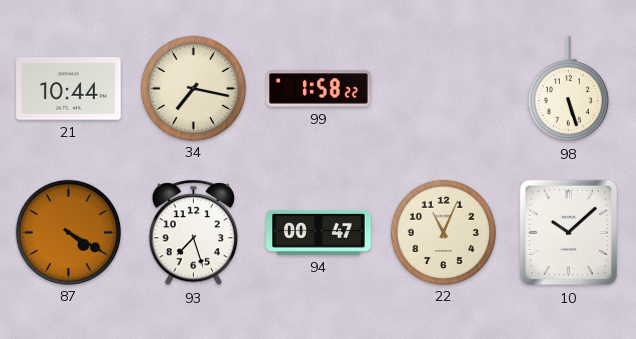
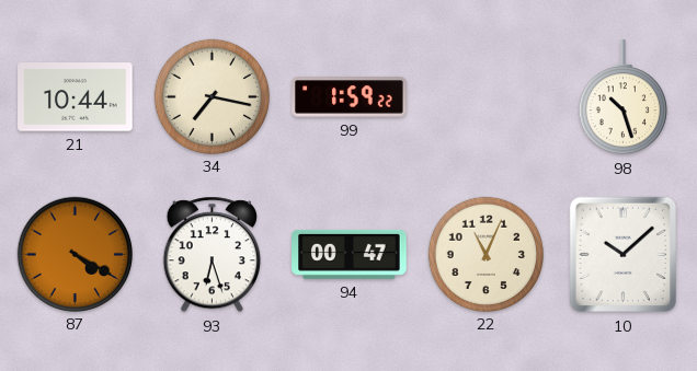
99: 1:58 -> 1:59
98: 5:27 -> 10:27
93: 7:27 -> 6:27
